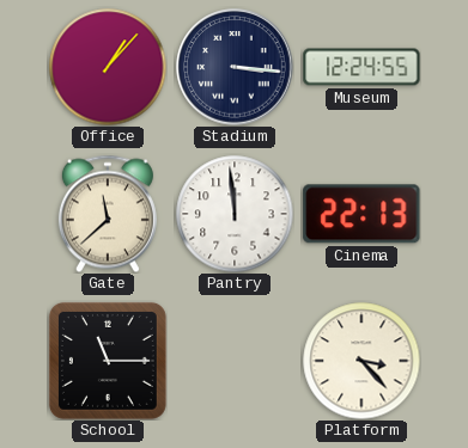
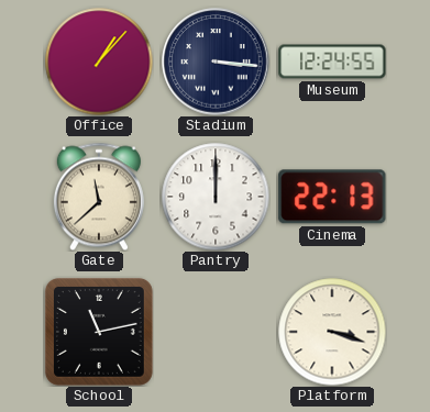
Pantry: 11:59 -> 12:00
School: 11:15 -> 11:13
Platform: 3:23 -> 3:18
